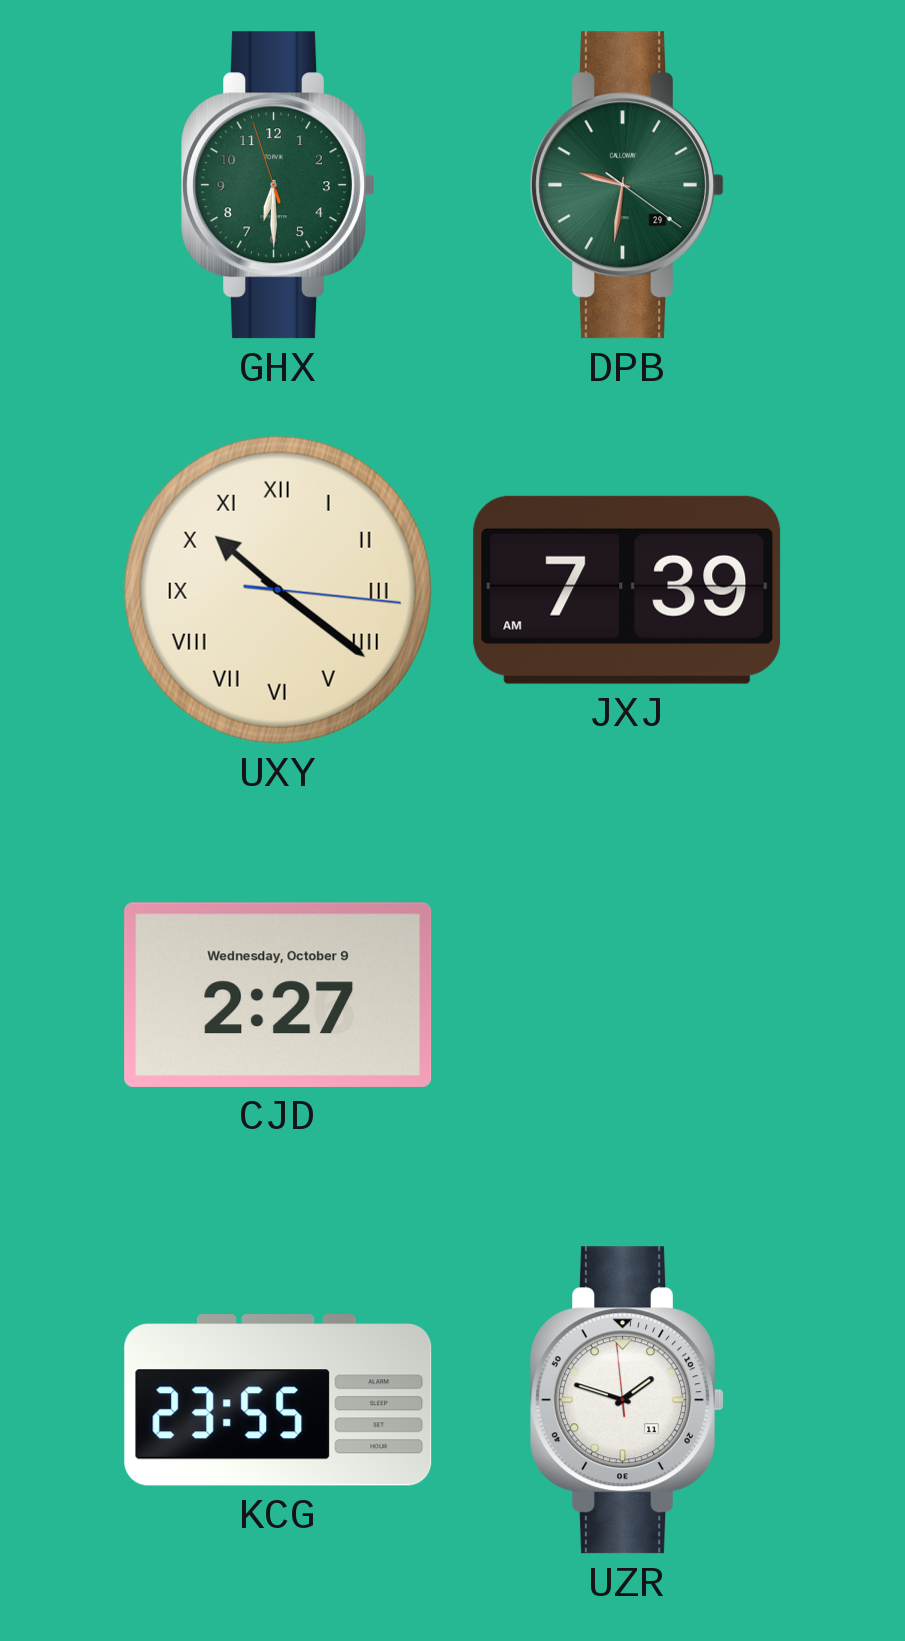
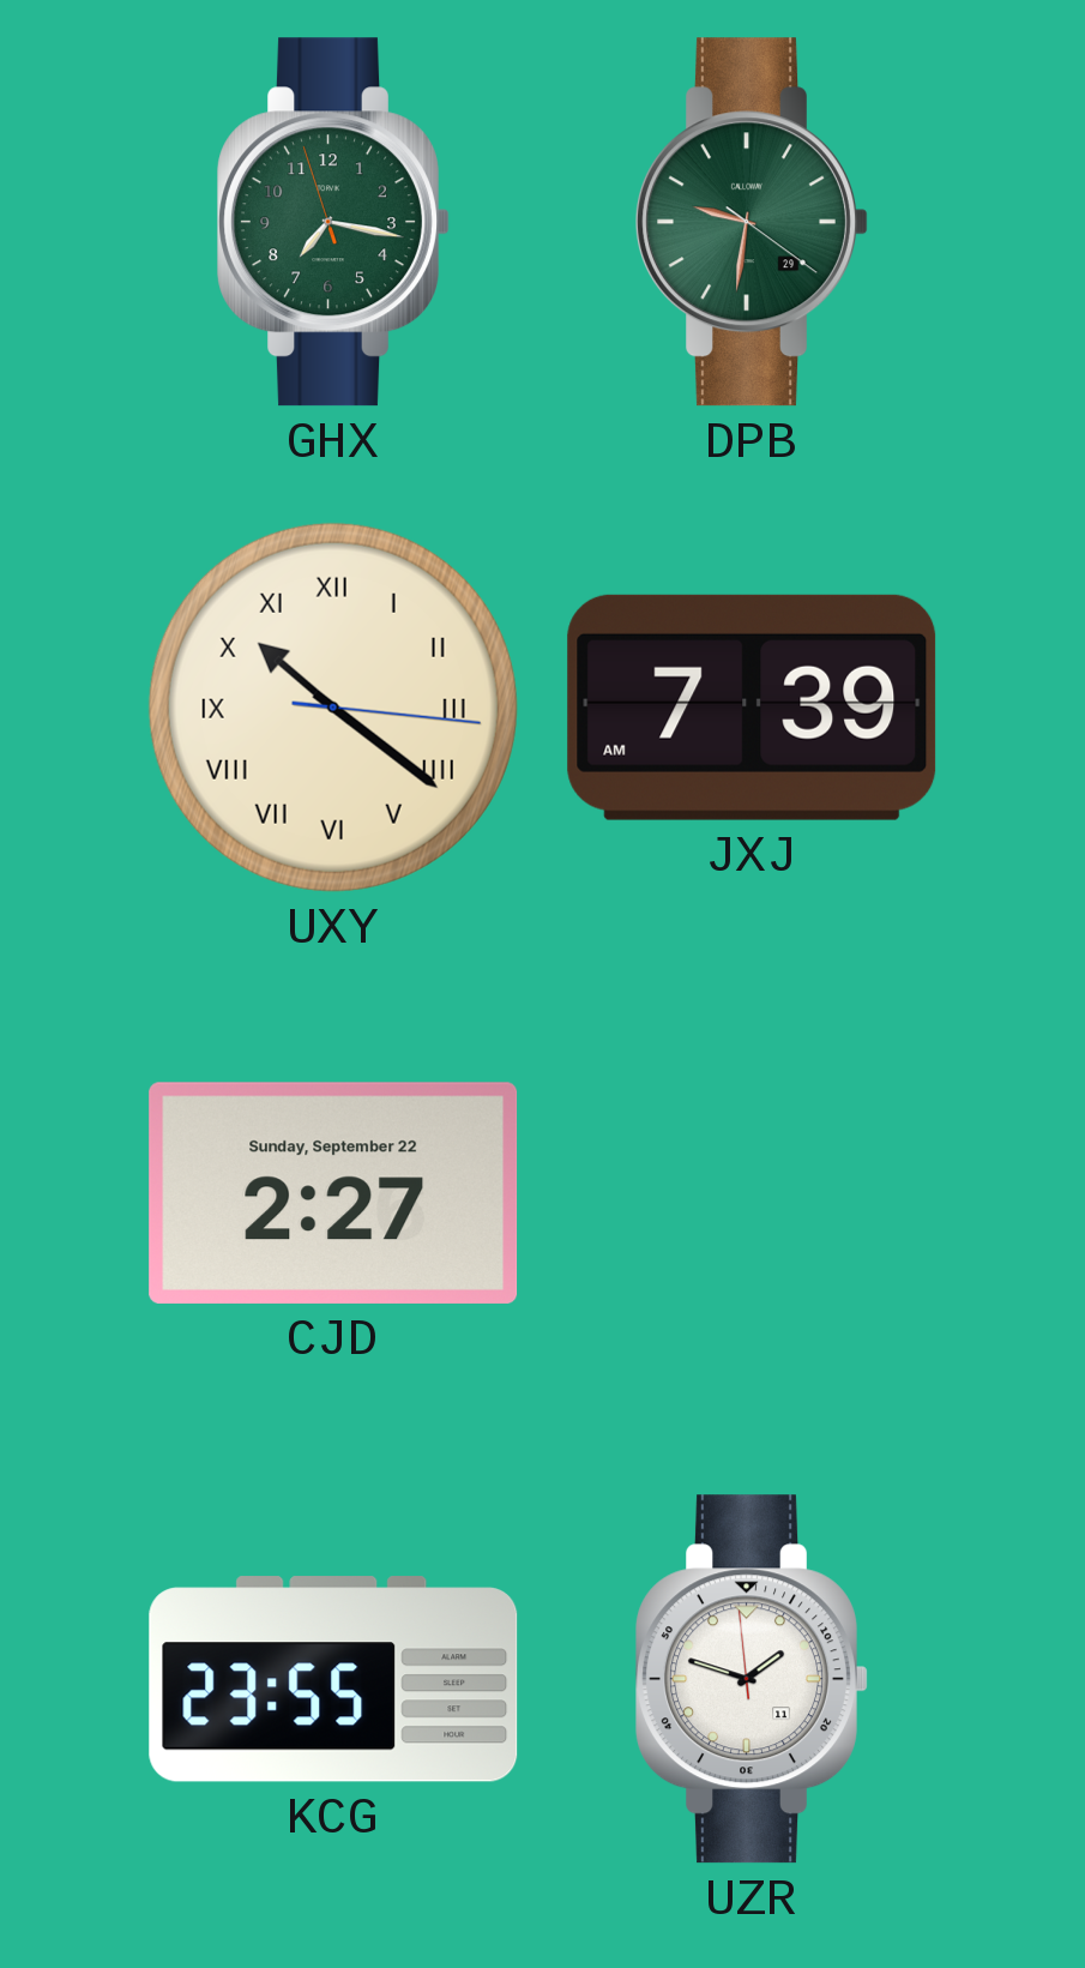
GHX: 6:29 -> 7:16
CJD date: Wednesday, October 9 -> Sunday, September 22
